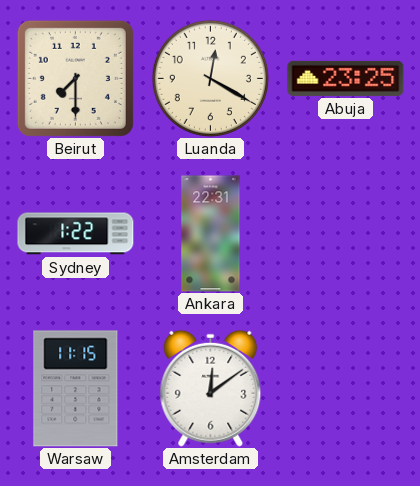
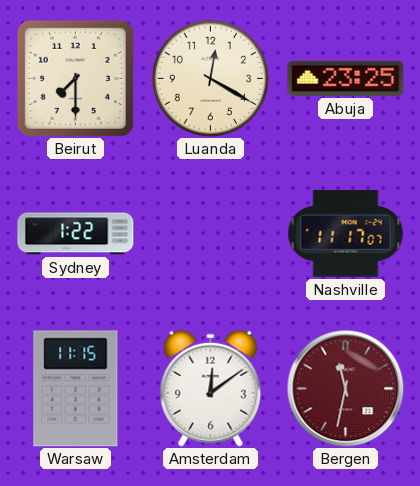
Ankara: 22:31 -> none
Nashville: none -> 11:17
Bergen: none -> 11:32
